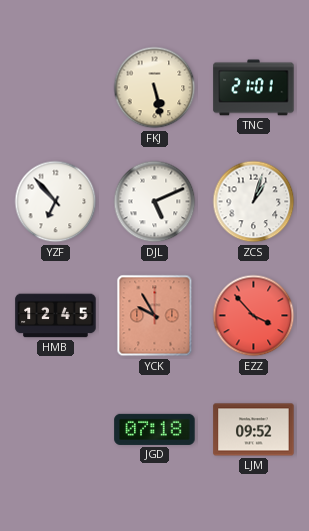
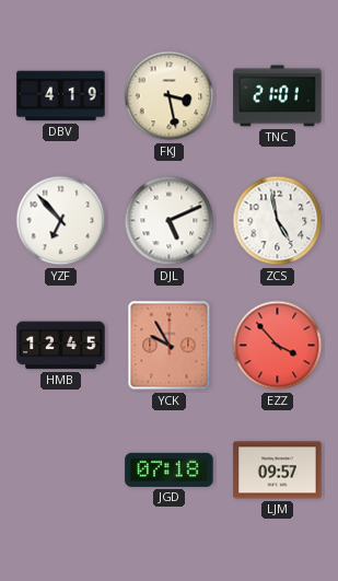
DBV: none -> 4:19
FKJ: 5:28 -> 3:28
ZCS: 1:03 -> 4:58
LJM: 09:52 -> 09:57
